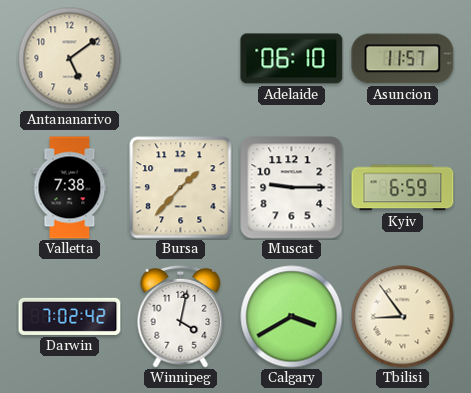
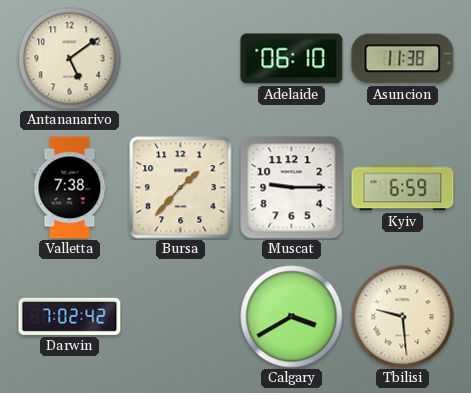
Asuncion: 11:57 -> 11:38
Winnipeg: 4:02 -> none
Tbilisi: 8:54 -> 9:29
